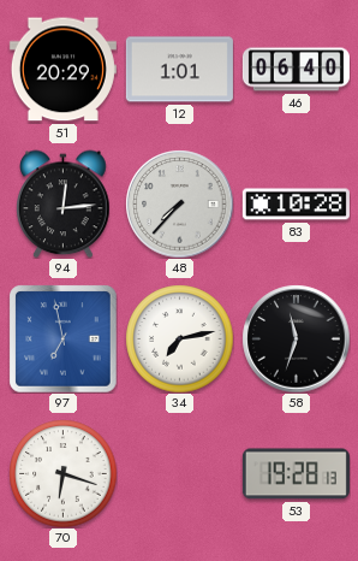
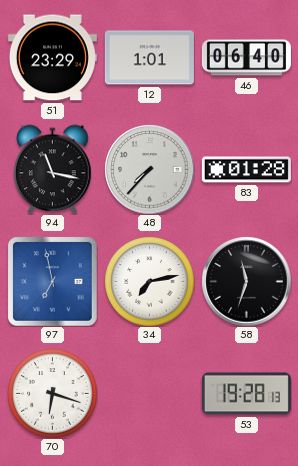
51: 20:29 -> 23:29
94: 12:14 -> 11:17
83: 10:28 -> 01:28
